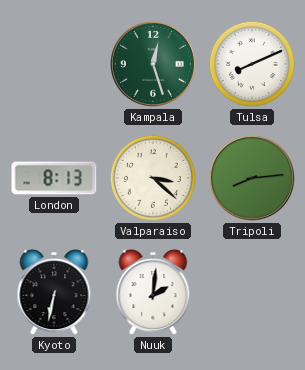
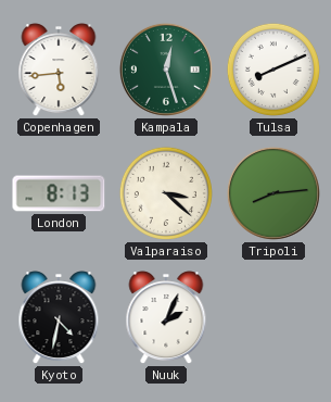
Copenhagen: none -> 5:44
Kyoto: 6:32 -> 4:32
Nuuk: 2:01 -> 2:04
